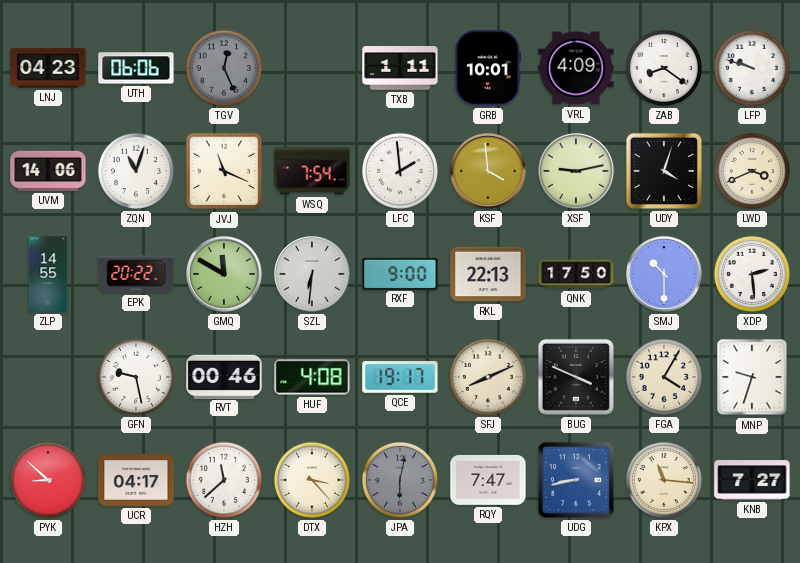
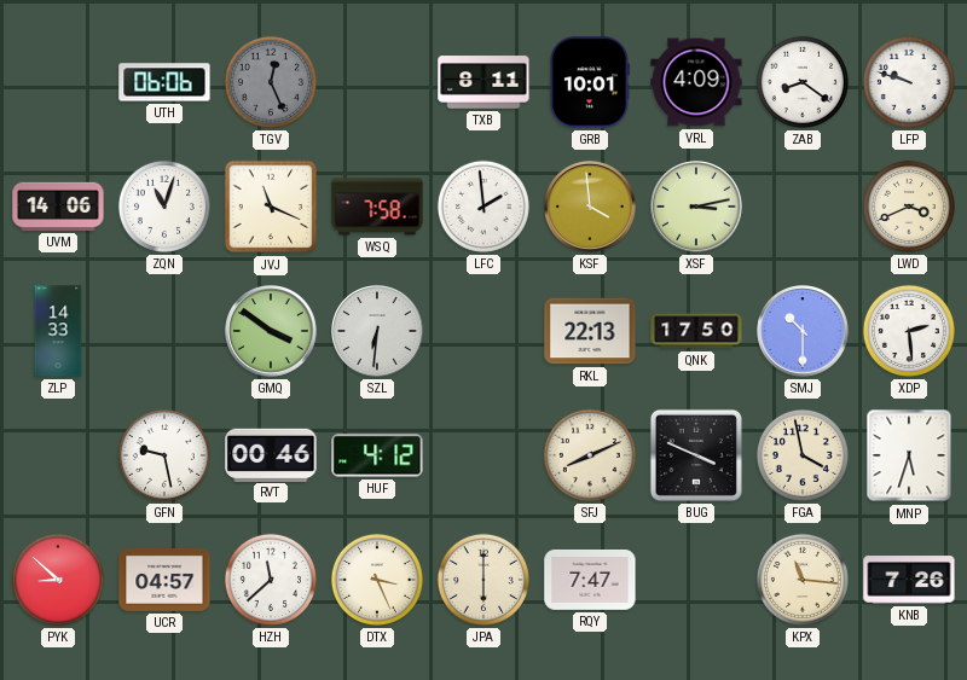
LNJ: 04:23 -> none
TXB: 1:11 -> 8:11
WSQ: 7:54 -> 7:58
XSF: 9:13 -> 3:13
UDY: 4:03 -> none
ZLP: 14:55 -> 14:33
EPK: 20:22 -> none
GMQ: 11:50 -> 3:51
RXF: 9:00 -> none
HUF: 4:08 -> 4:12
QCE: 19:17 -> none
FGA: 4:05 -> 3:58
MNP: 9:33 -> 5:33
UCR: 04:17 -> 04:57
DTX: 3:23 -> 3:26
JPA: 6:02 -> 6:00
JPA dial: grey -> cream
UDG: 8:43 -> none
KNB: 7:27 -> 7:26
